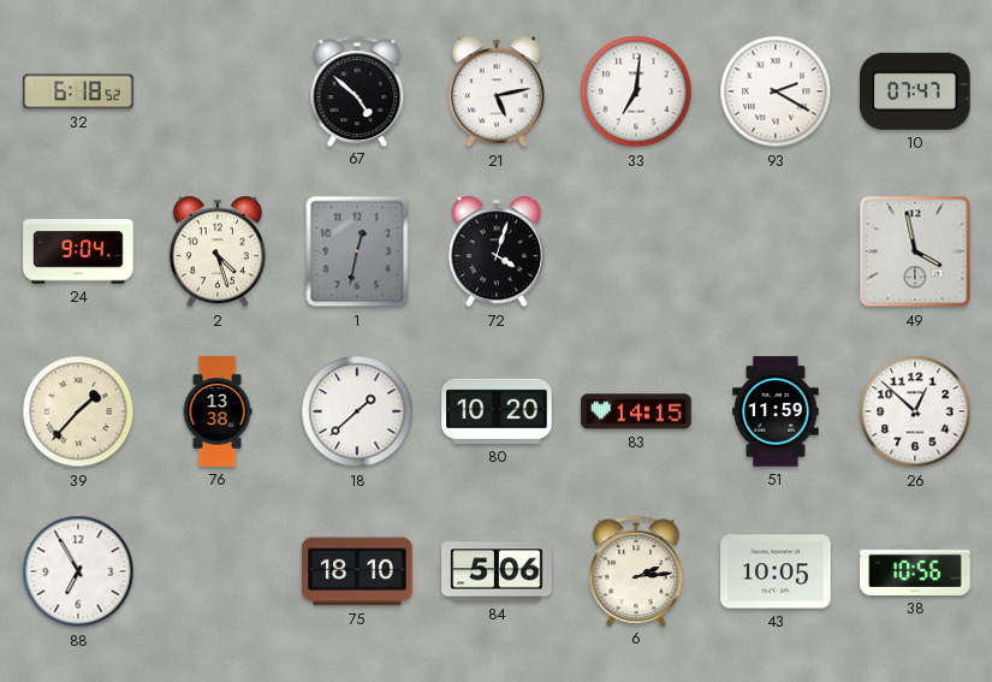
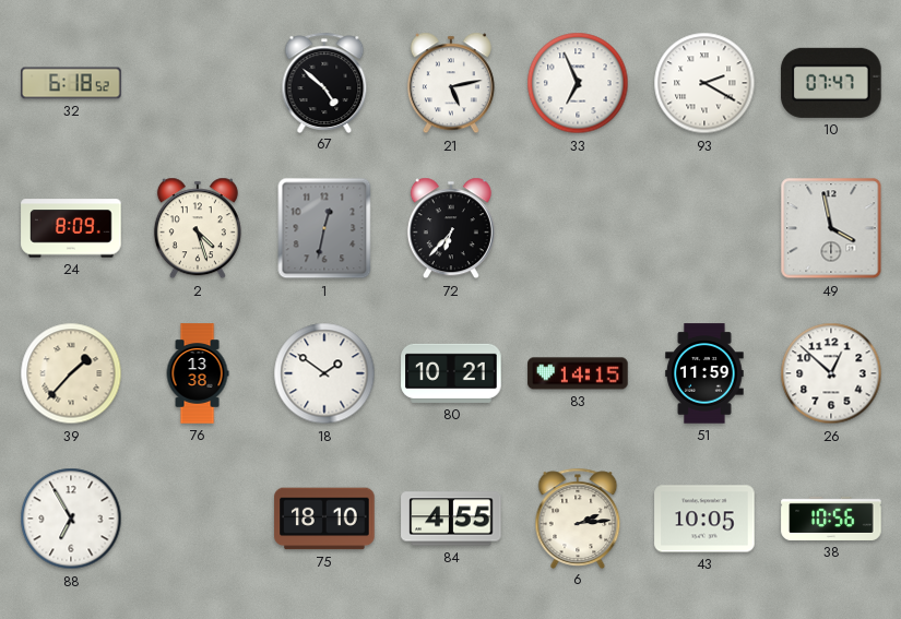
33: 7:01 -> 6:56
24: 9:04 -> 8:09
72: 4:03 -> 6:37
18: 1:38 -> 1:51
80: 10:20 -> 10:21
84: 5:06 -> 4:55
